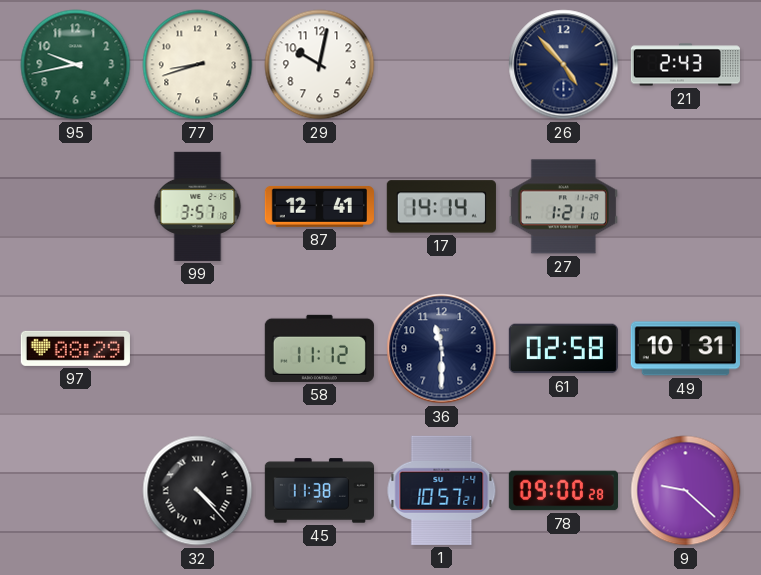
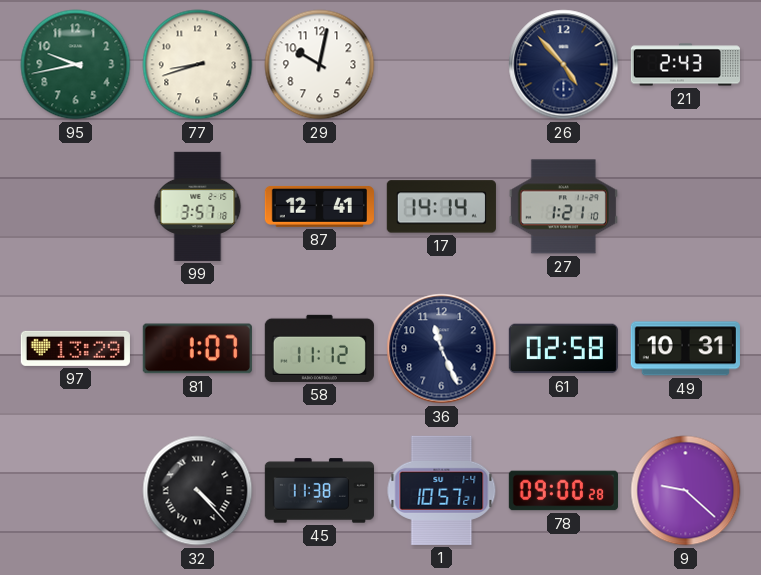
97: 08:29 -> 13:29
81: none -> 1:07
36: 11:30 -> 11:26
